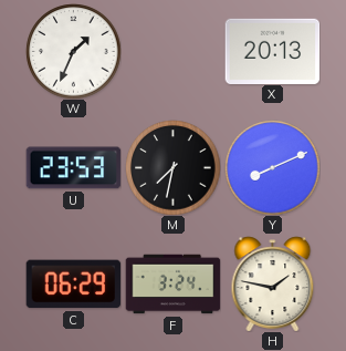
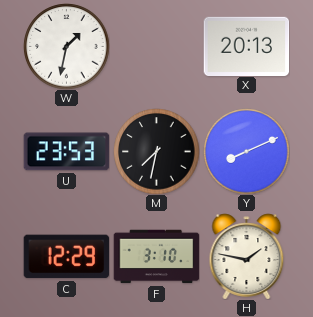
W: 1:34 -> 1:32
C: 06:29 -> 12:29
F: 3:24 -> 3:10
